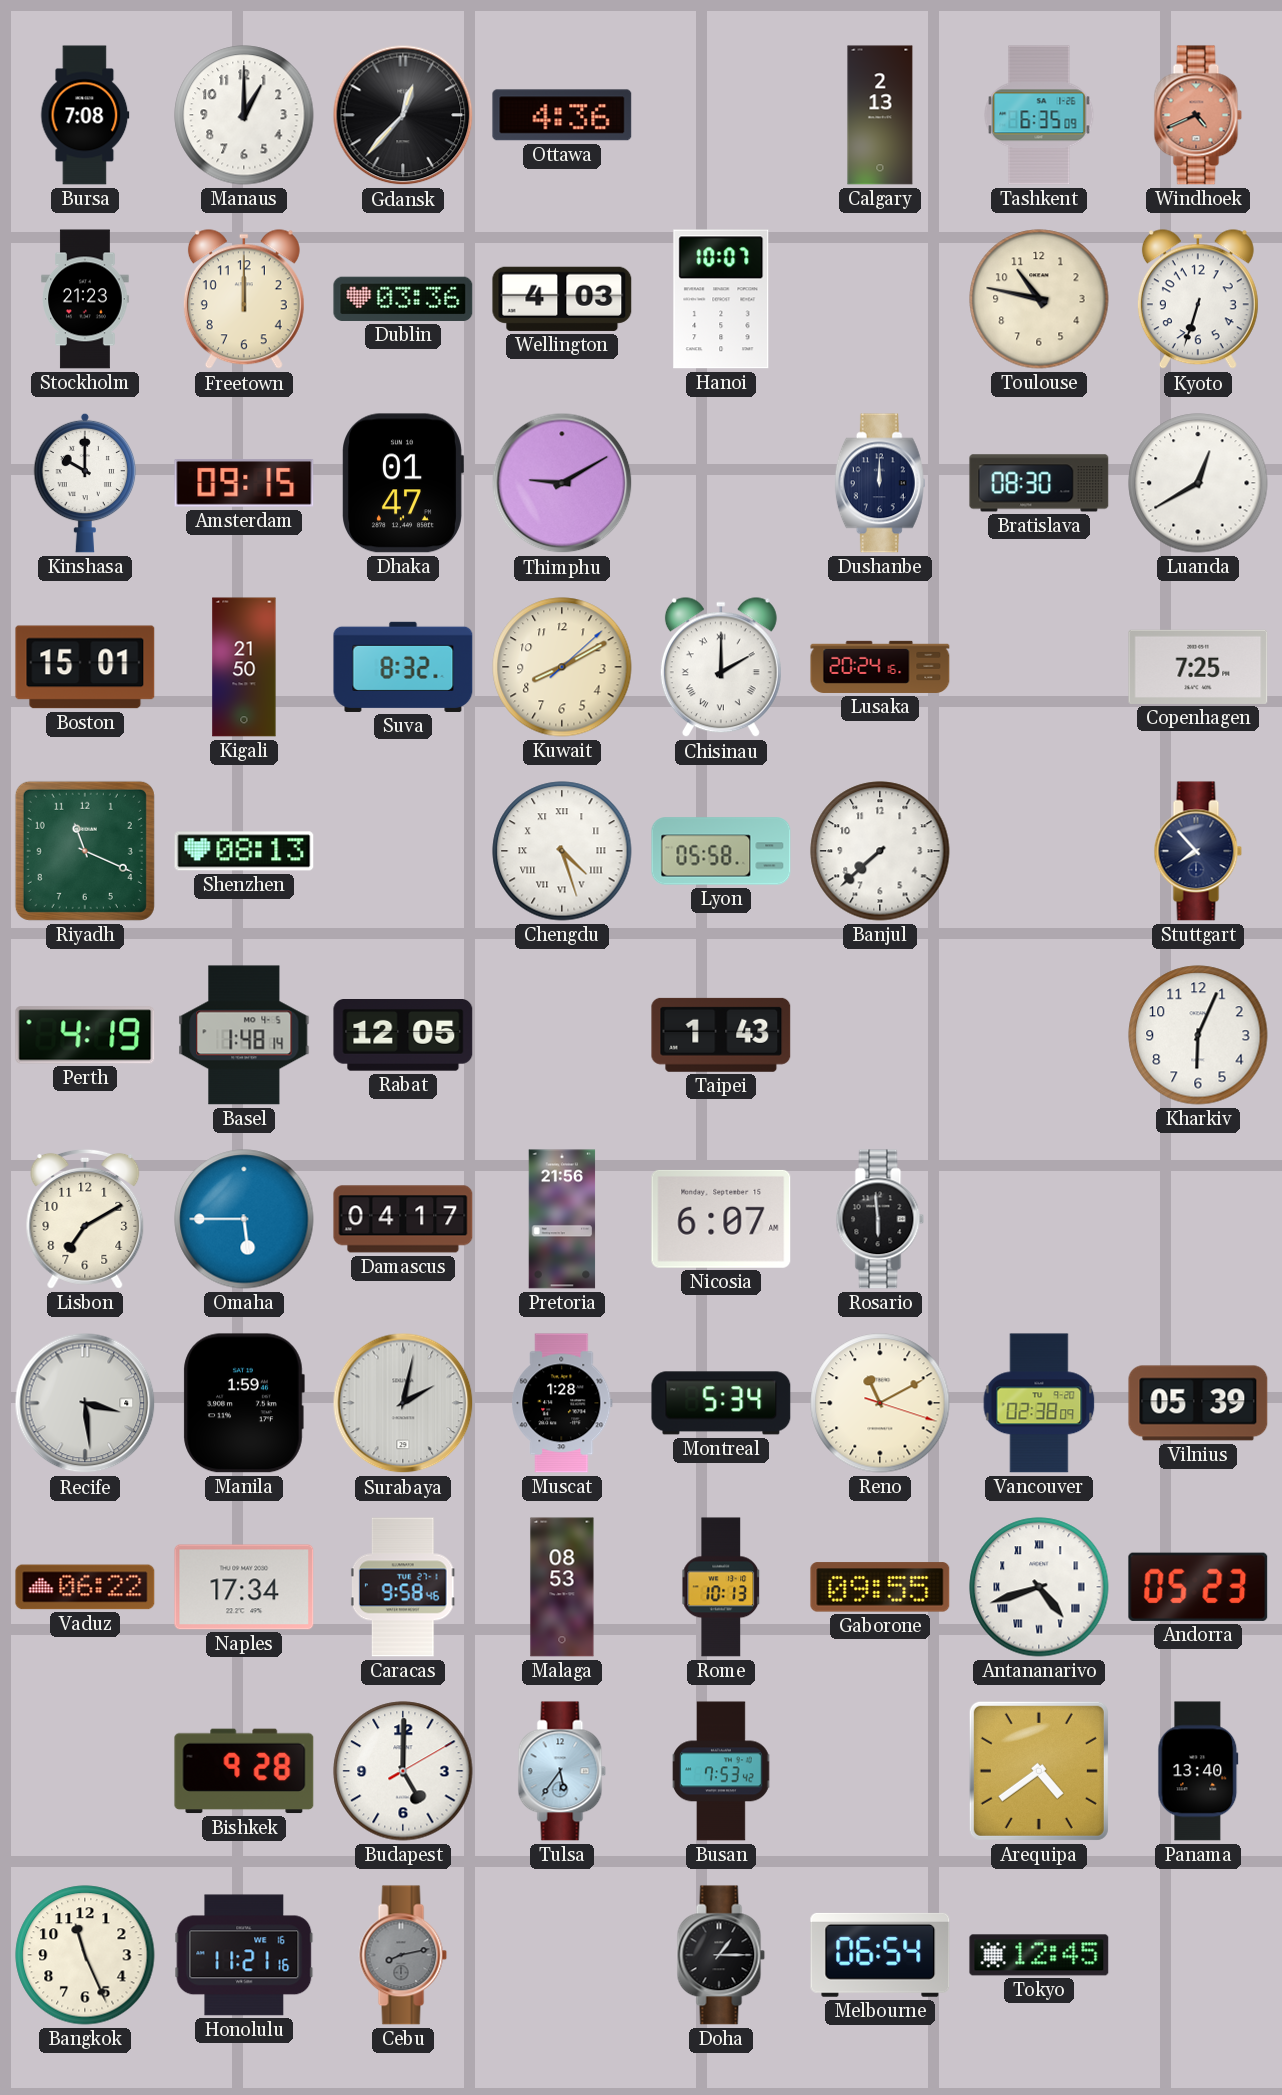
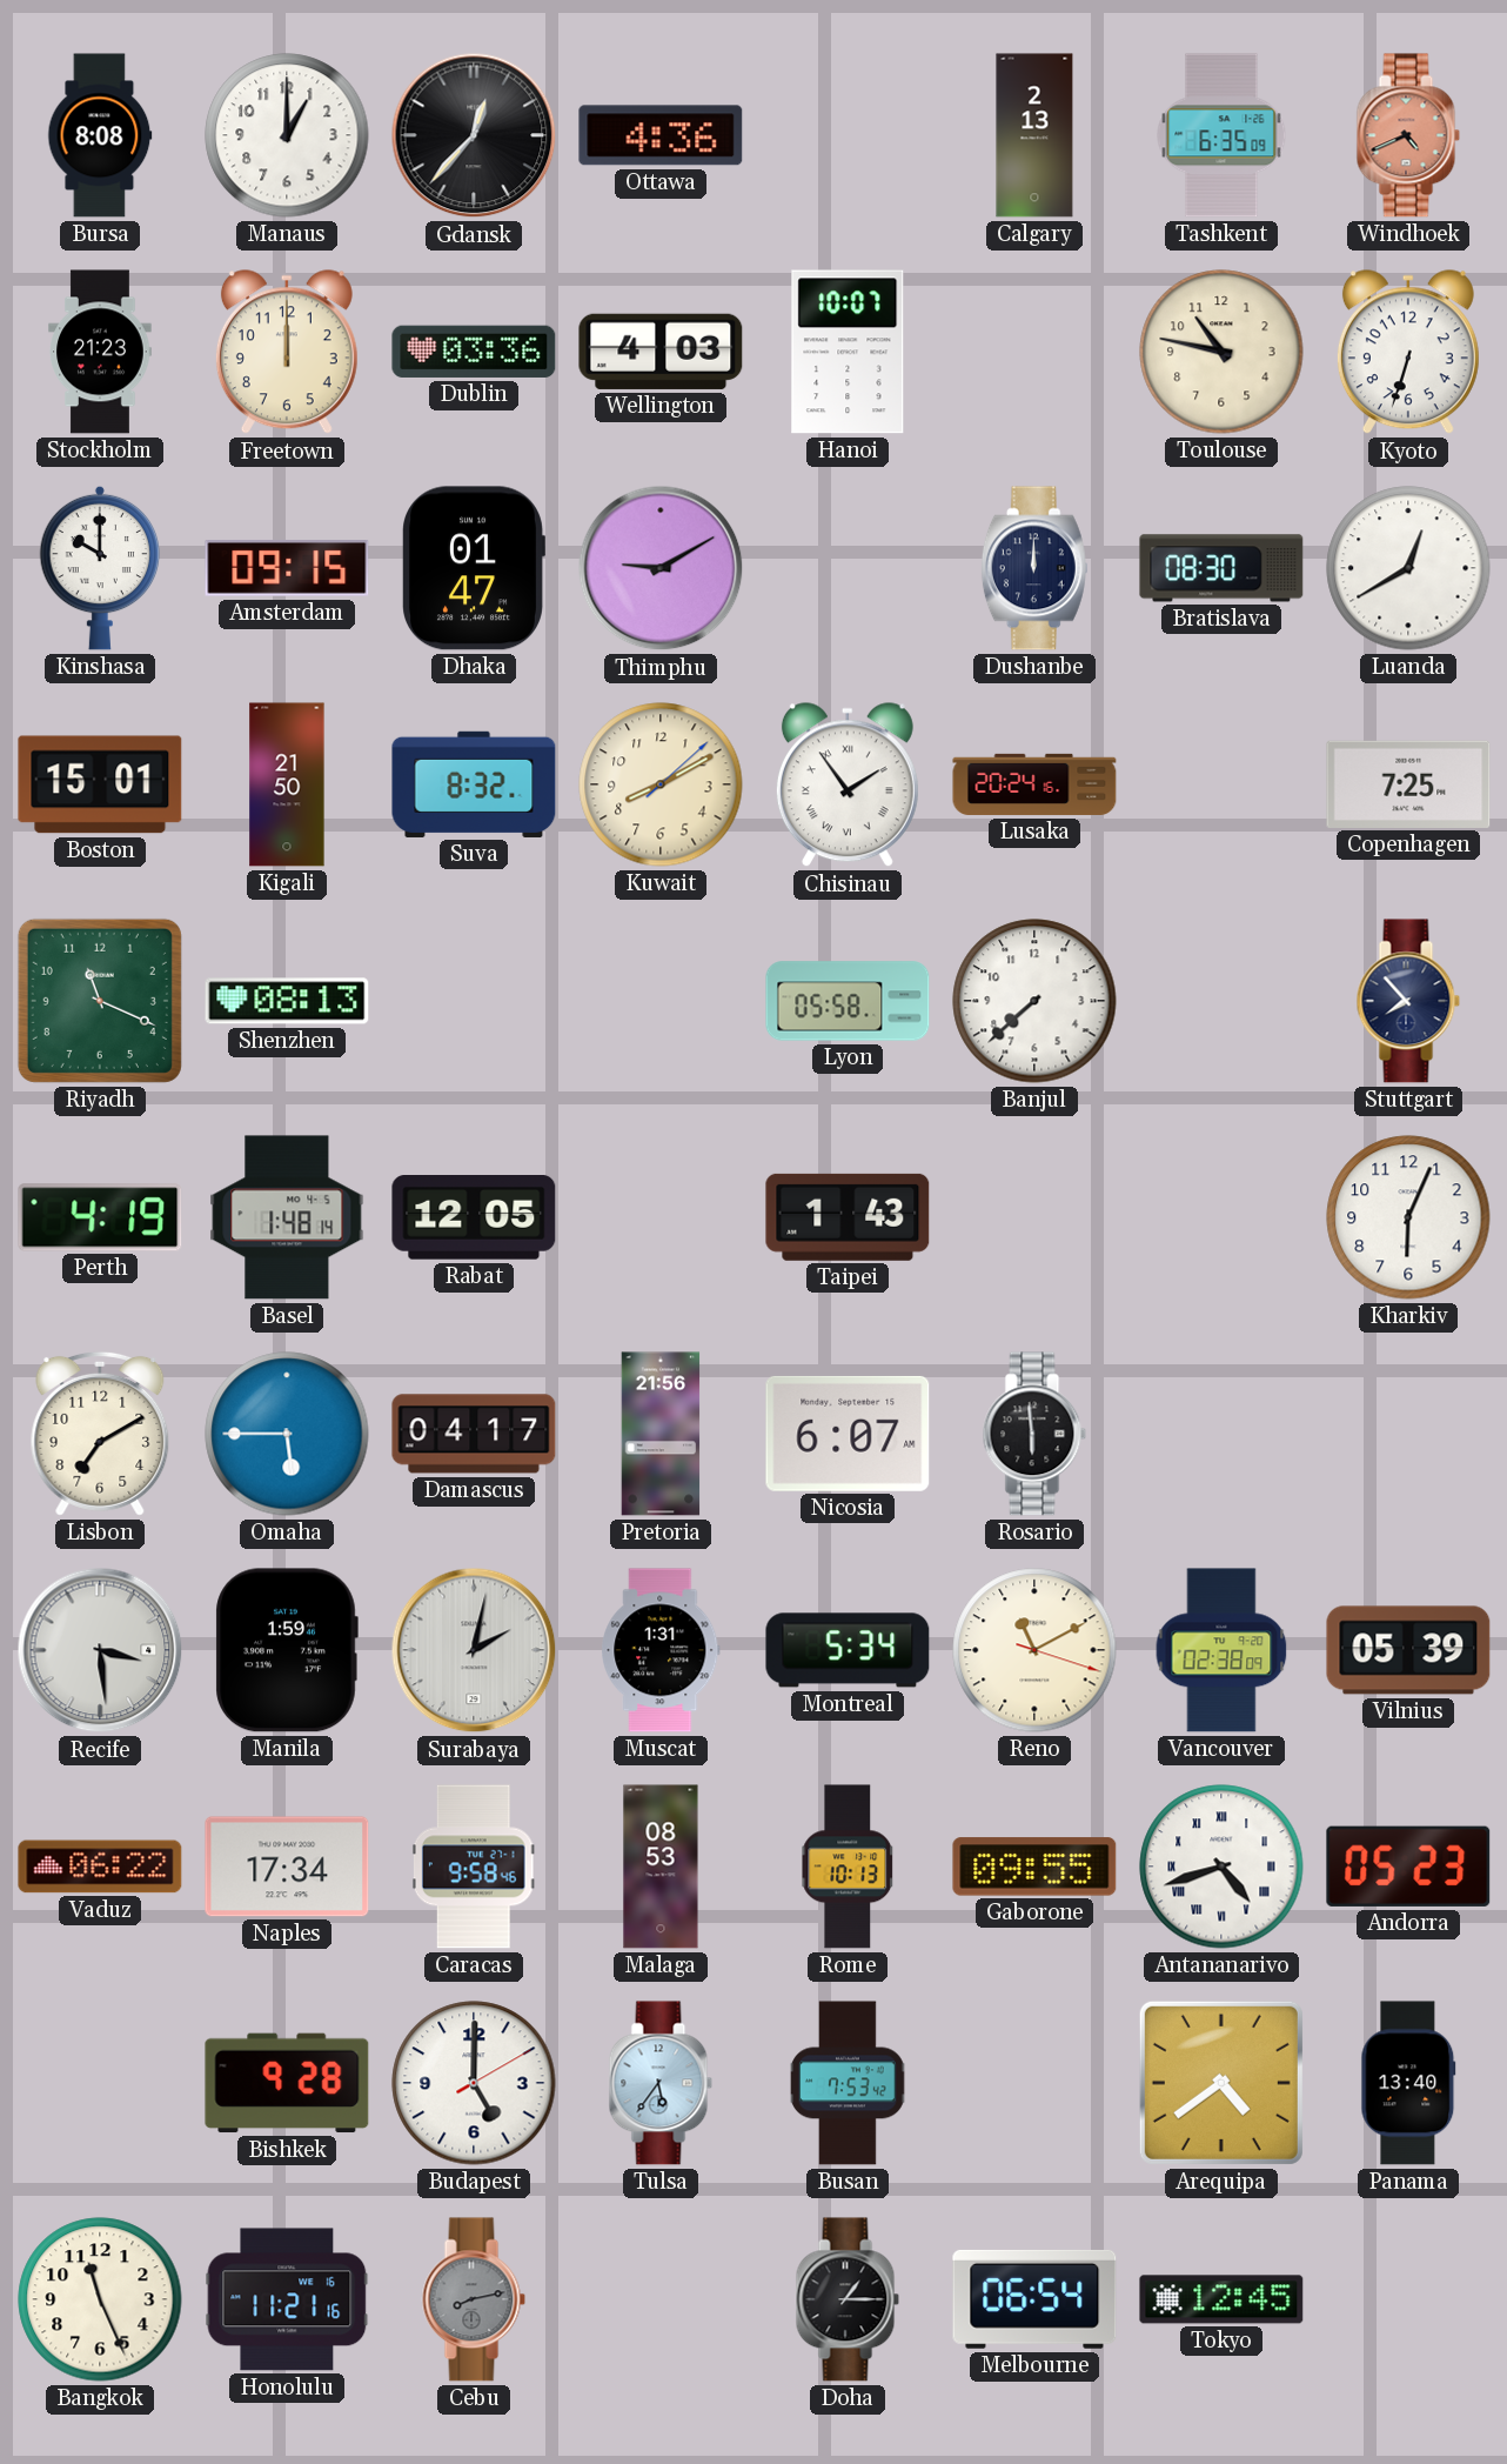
Bursa: 7:08 -> 8:08
Chisinau: 2:00 -> 1:54
Chengdu: 4:27 -> none
Muscat: 1:28 -> 1:31
